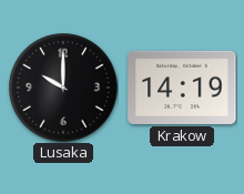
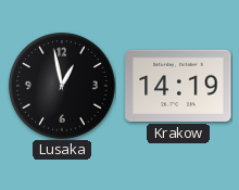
Lusaka: 10:00 -> 12:58
